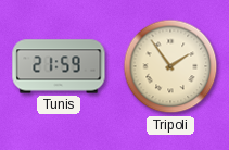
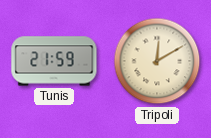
Tripoli: 1:54 -> 12:10
